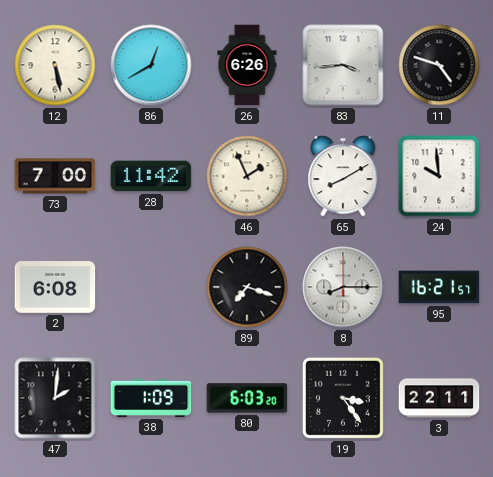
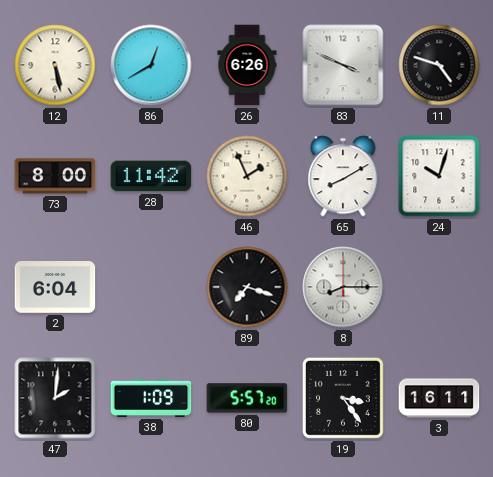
83: 3:44 -> 3:49
73: 7:00 -> 8:00
24: 9:59 -> 10:03
2: 6:08 -> 6:04
95: 16:21 -> none
80: 6:03 -> 5:57
3: 22:11 -> 16:11
